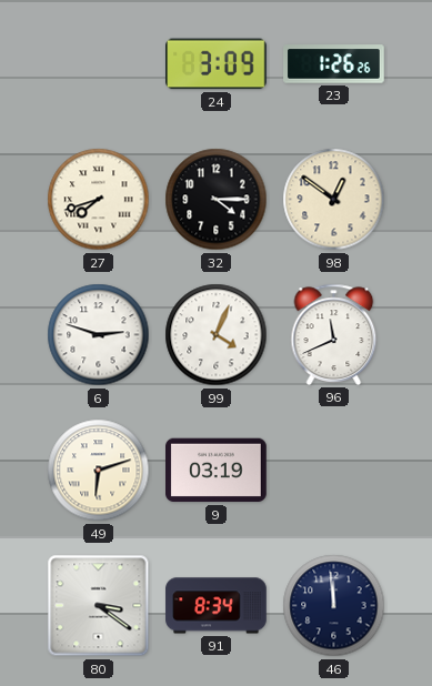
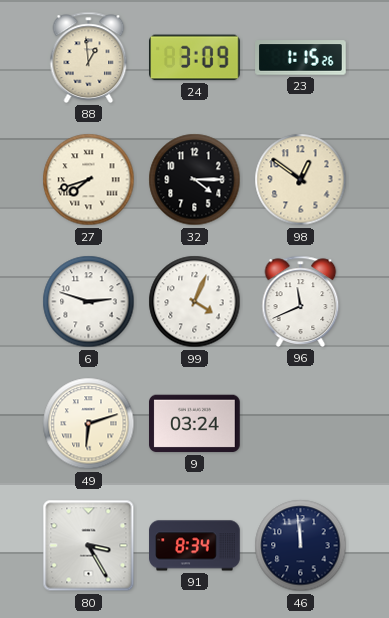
88: none -> 12:59
23: 1:26 -> 1:15
9: 03:19 -> 03:24
80: 3:21 -> 3:25
